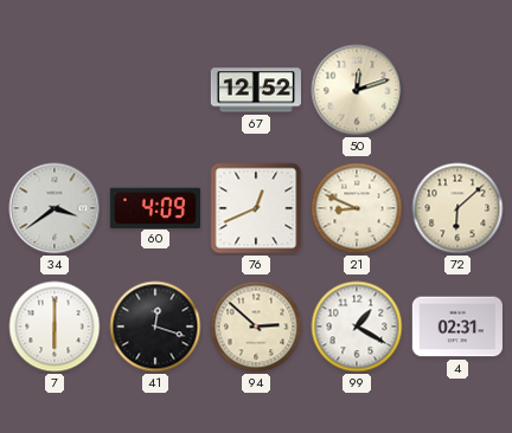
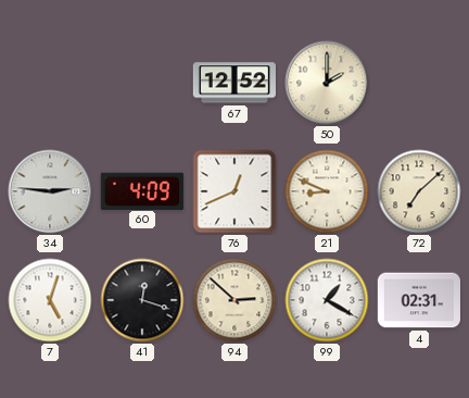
50: 12:12 -> 2:00
34: 3:39 -> 2:46
72: 6:08 -> 7:08
7: 6:00 -> 5:03
